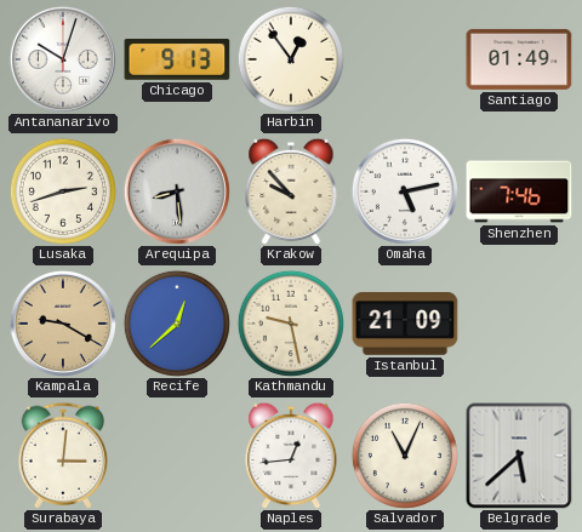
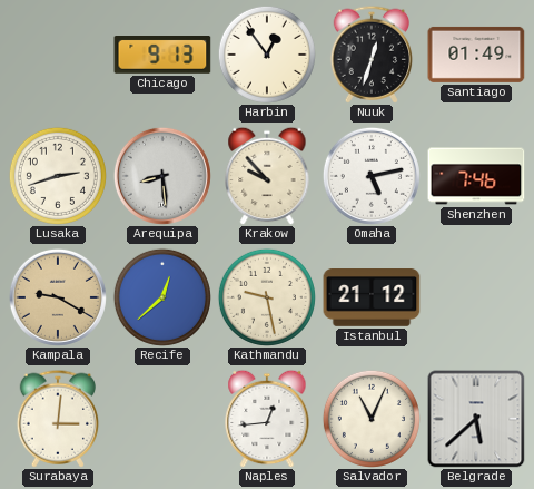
Antananarivo: 10:03 -> none
Nuuk: none -> 12:33
Istanbul: 21:09 -> 21:12
